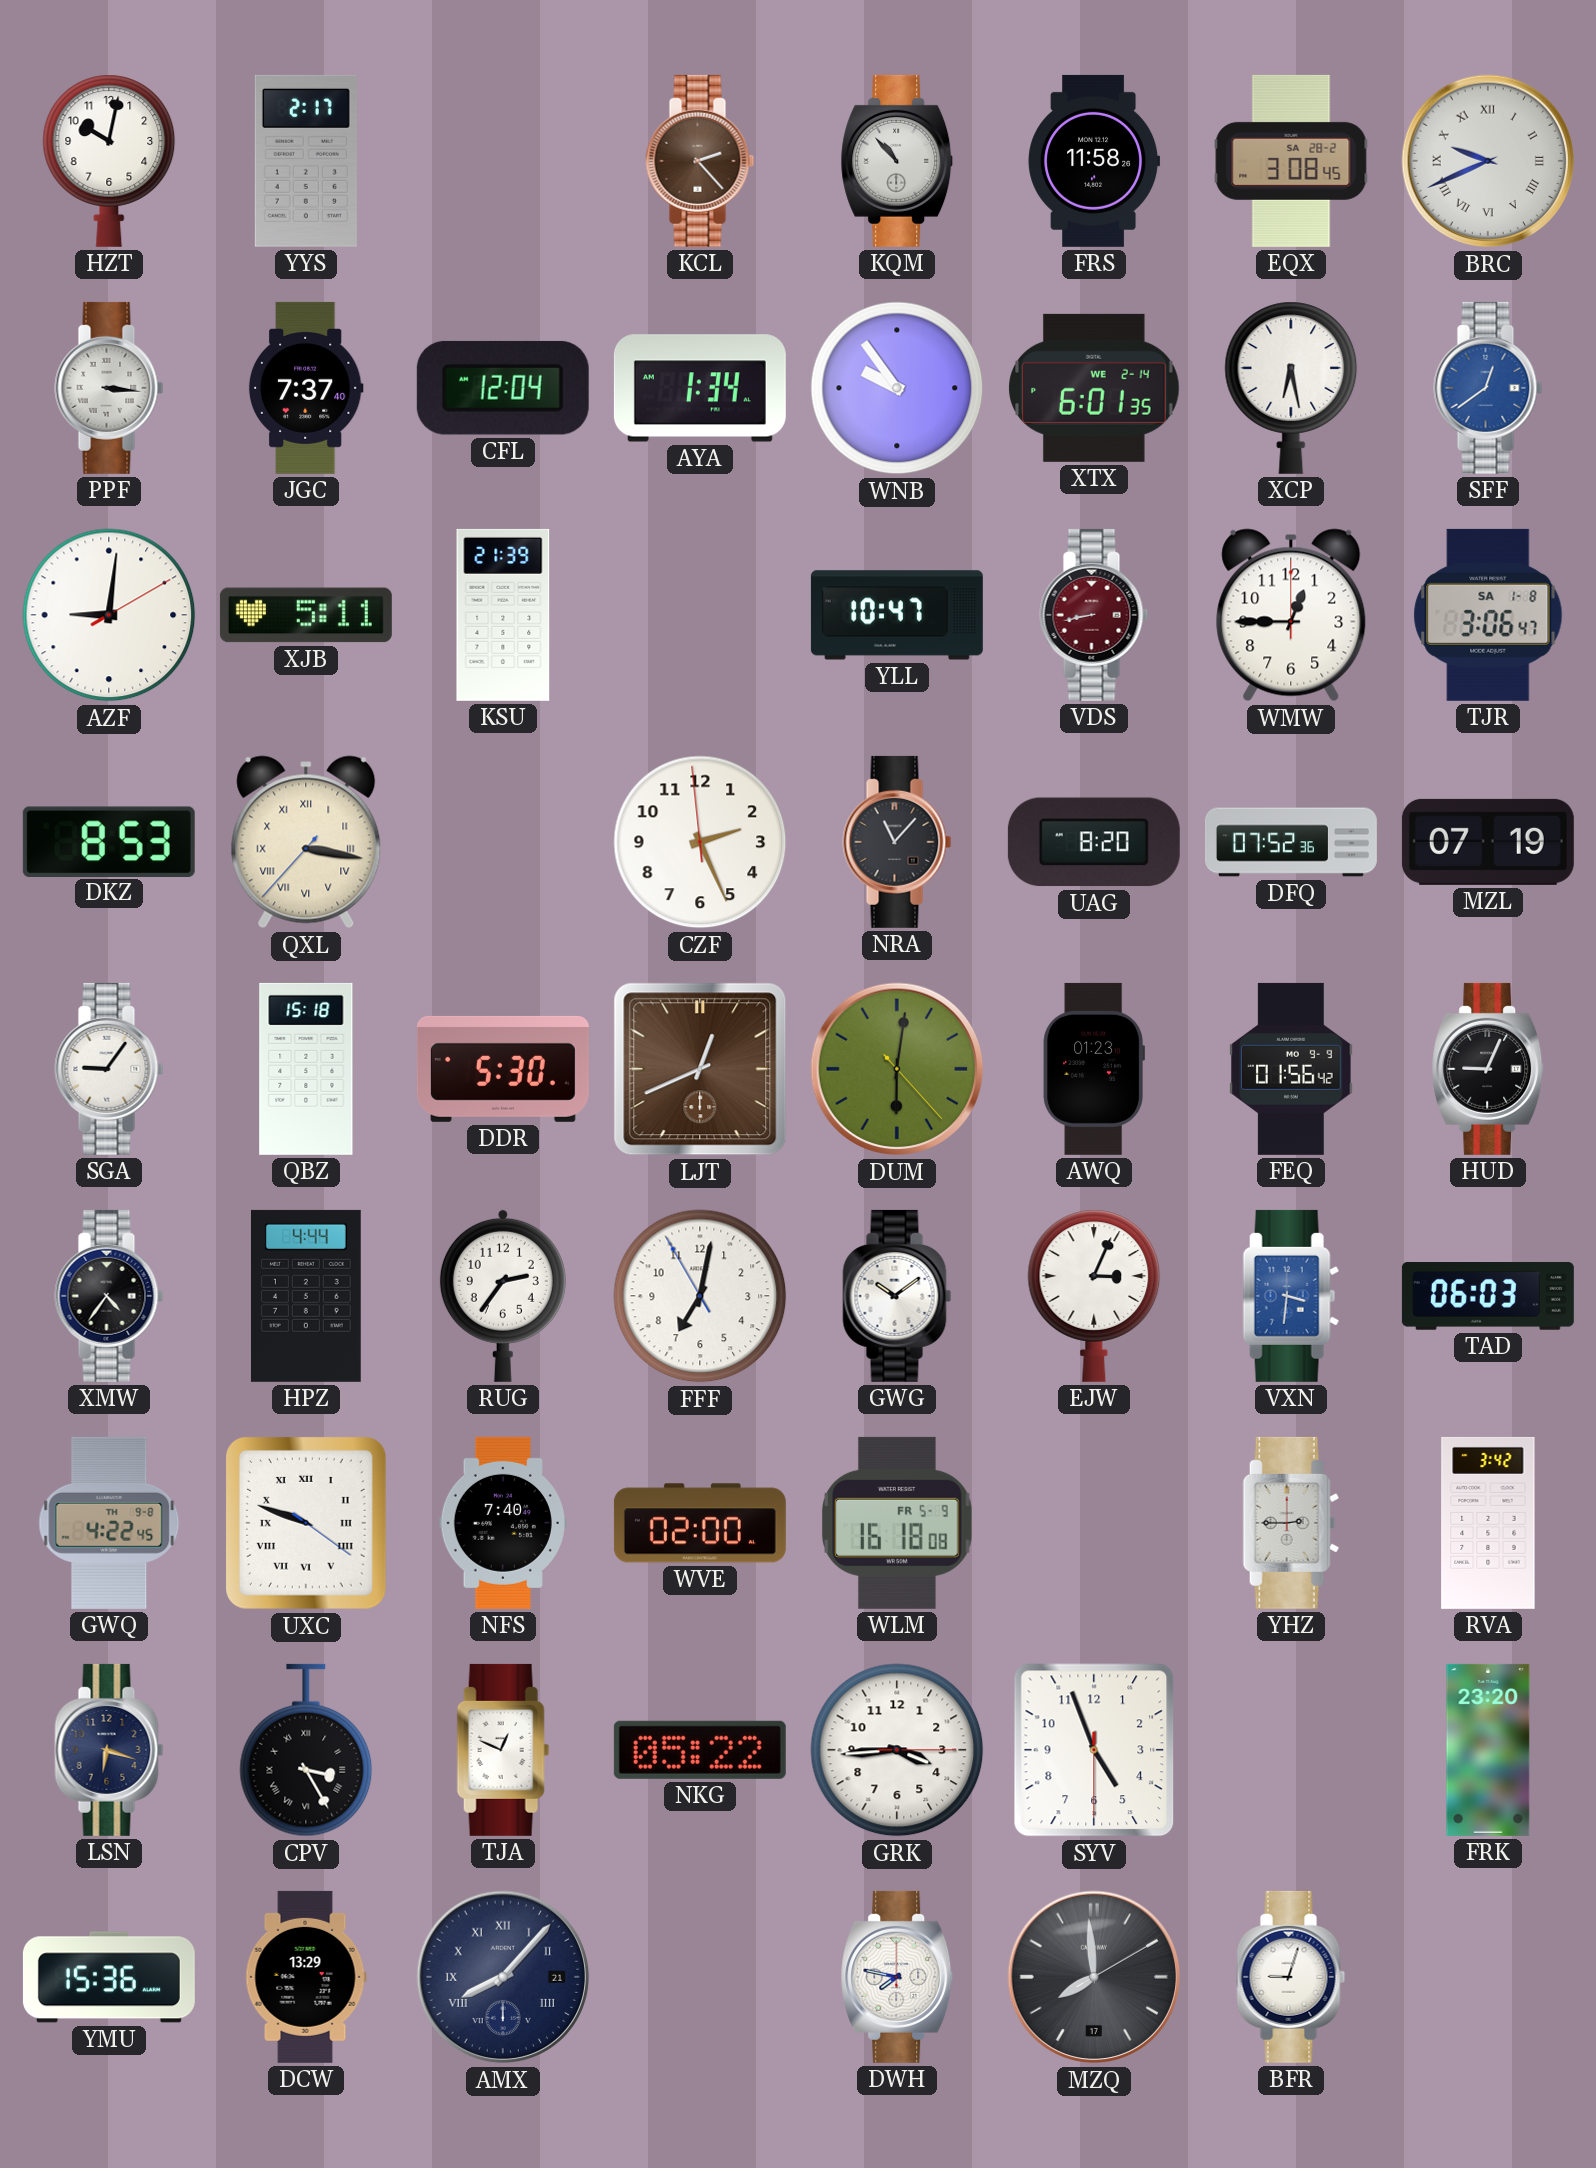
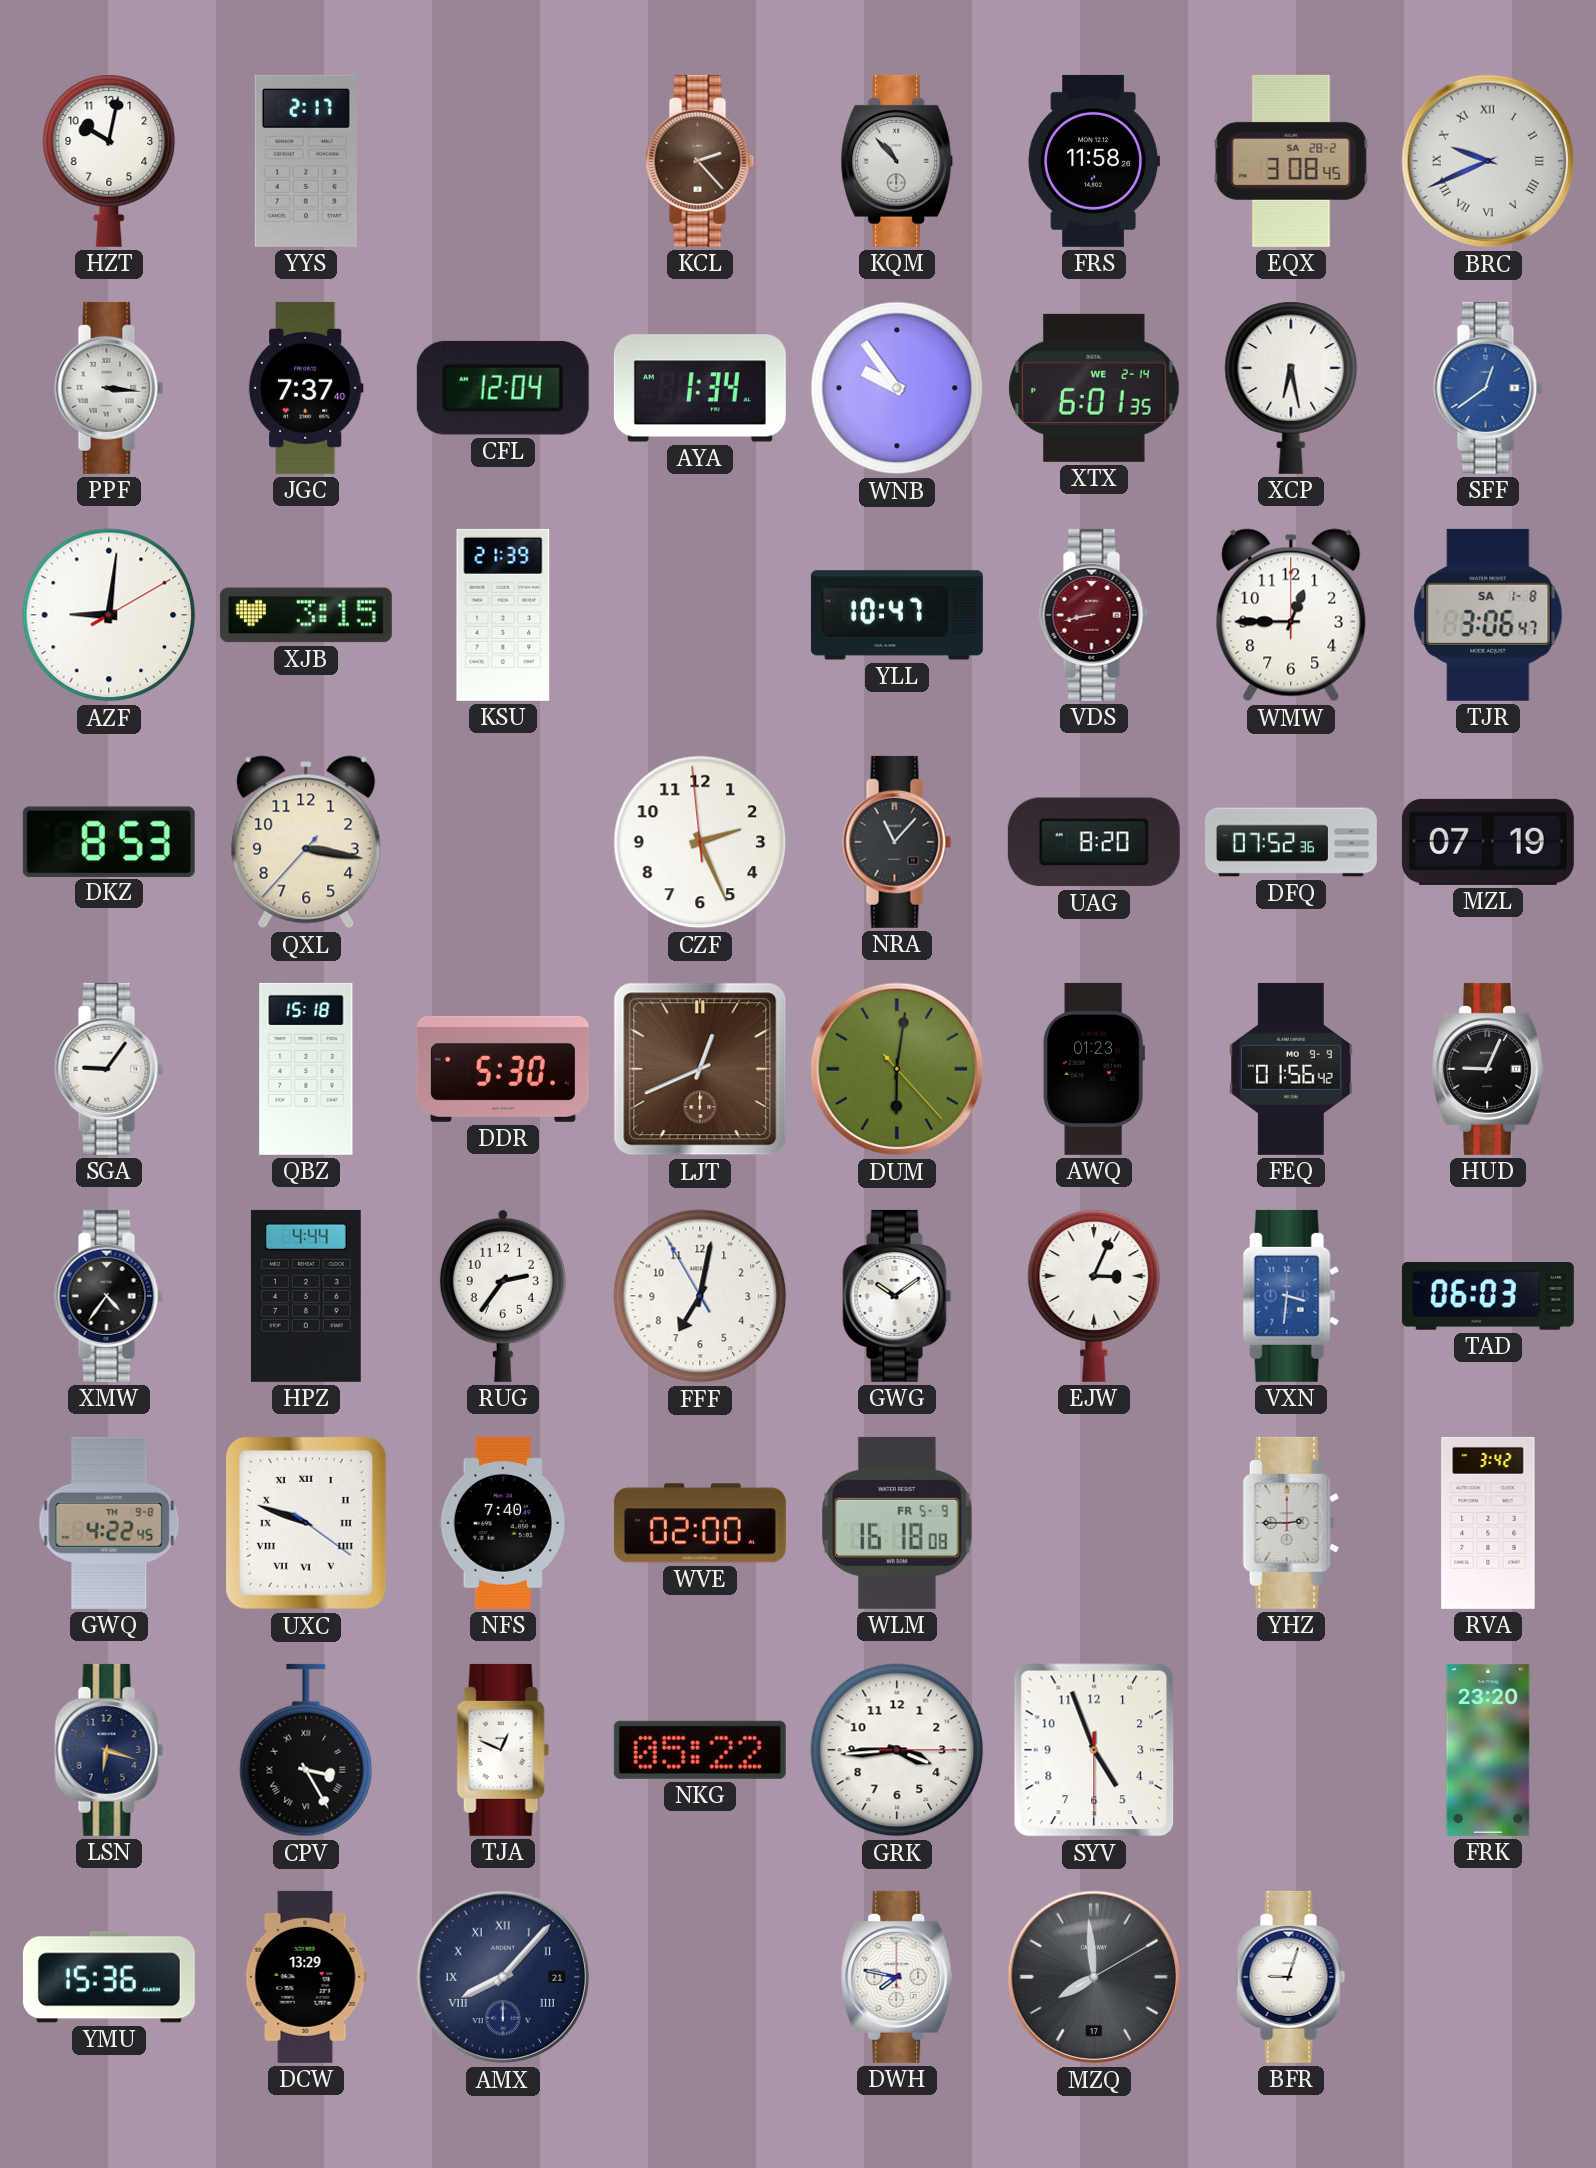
XJB: 5:11 -> 3:15
QXL numerals: Roman -> Arabic
